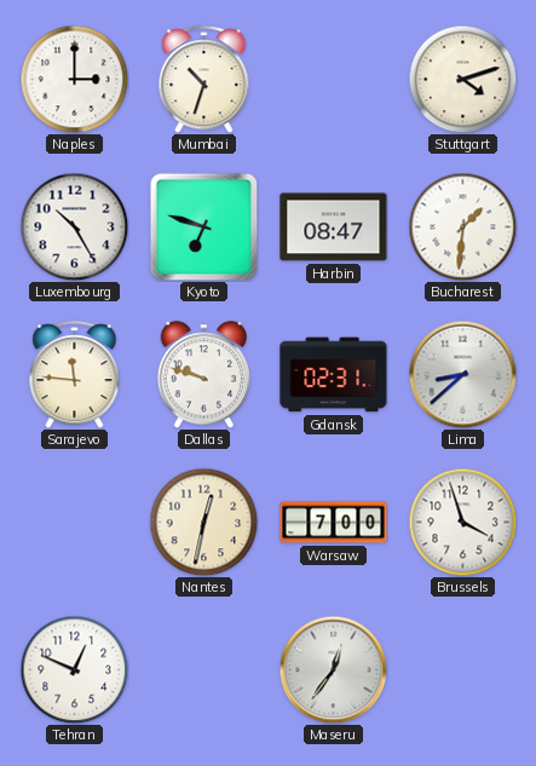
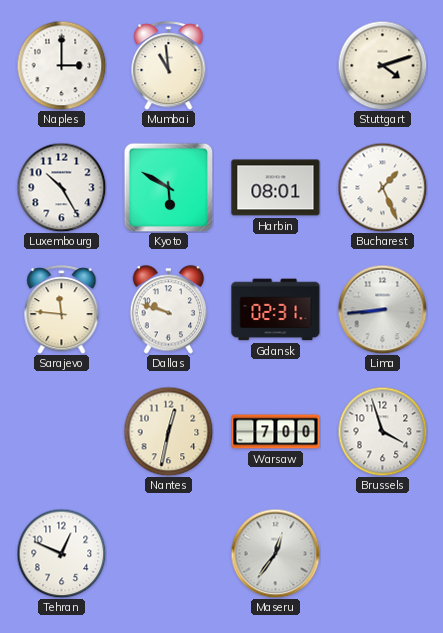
Mumbai: 10:33 -> 10:59
Kyoto: 6:48 -> 5:50
Harbin: 08:47 -> 08:01
Bucharest: 1:31 -> 1:26
Lima: 8:38 -> 8:44
